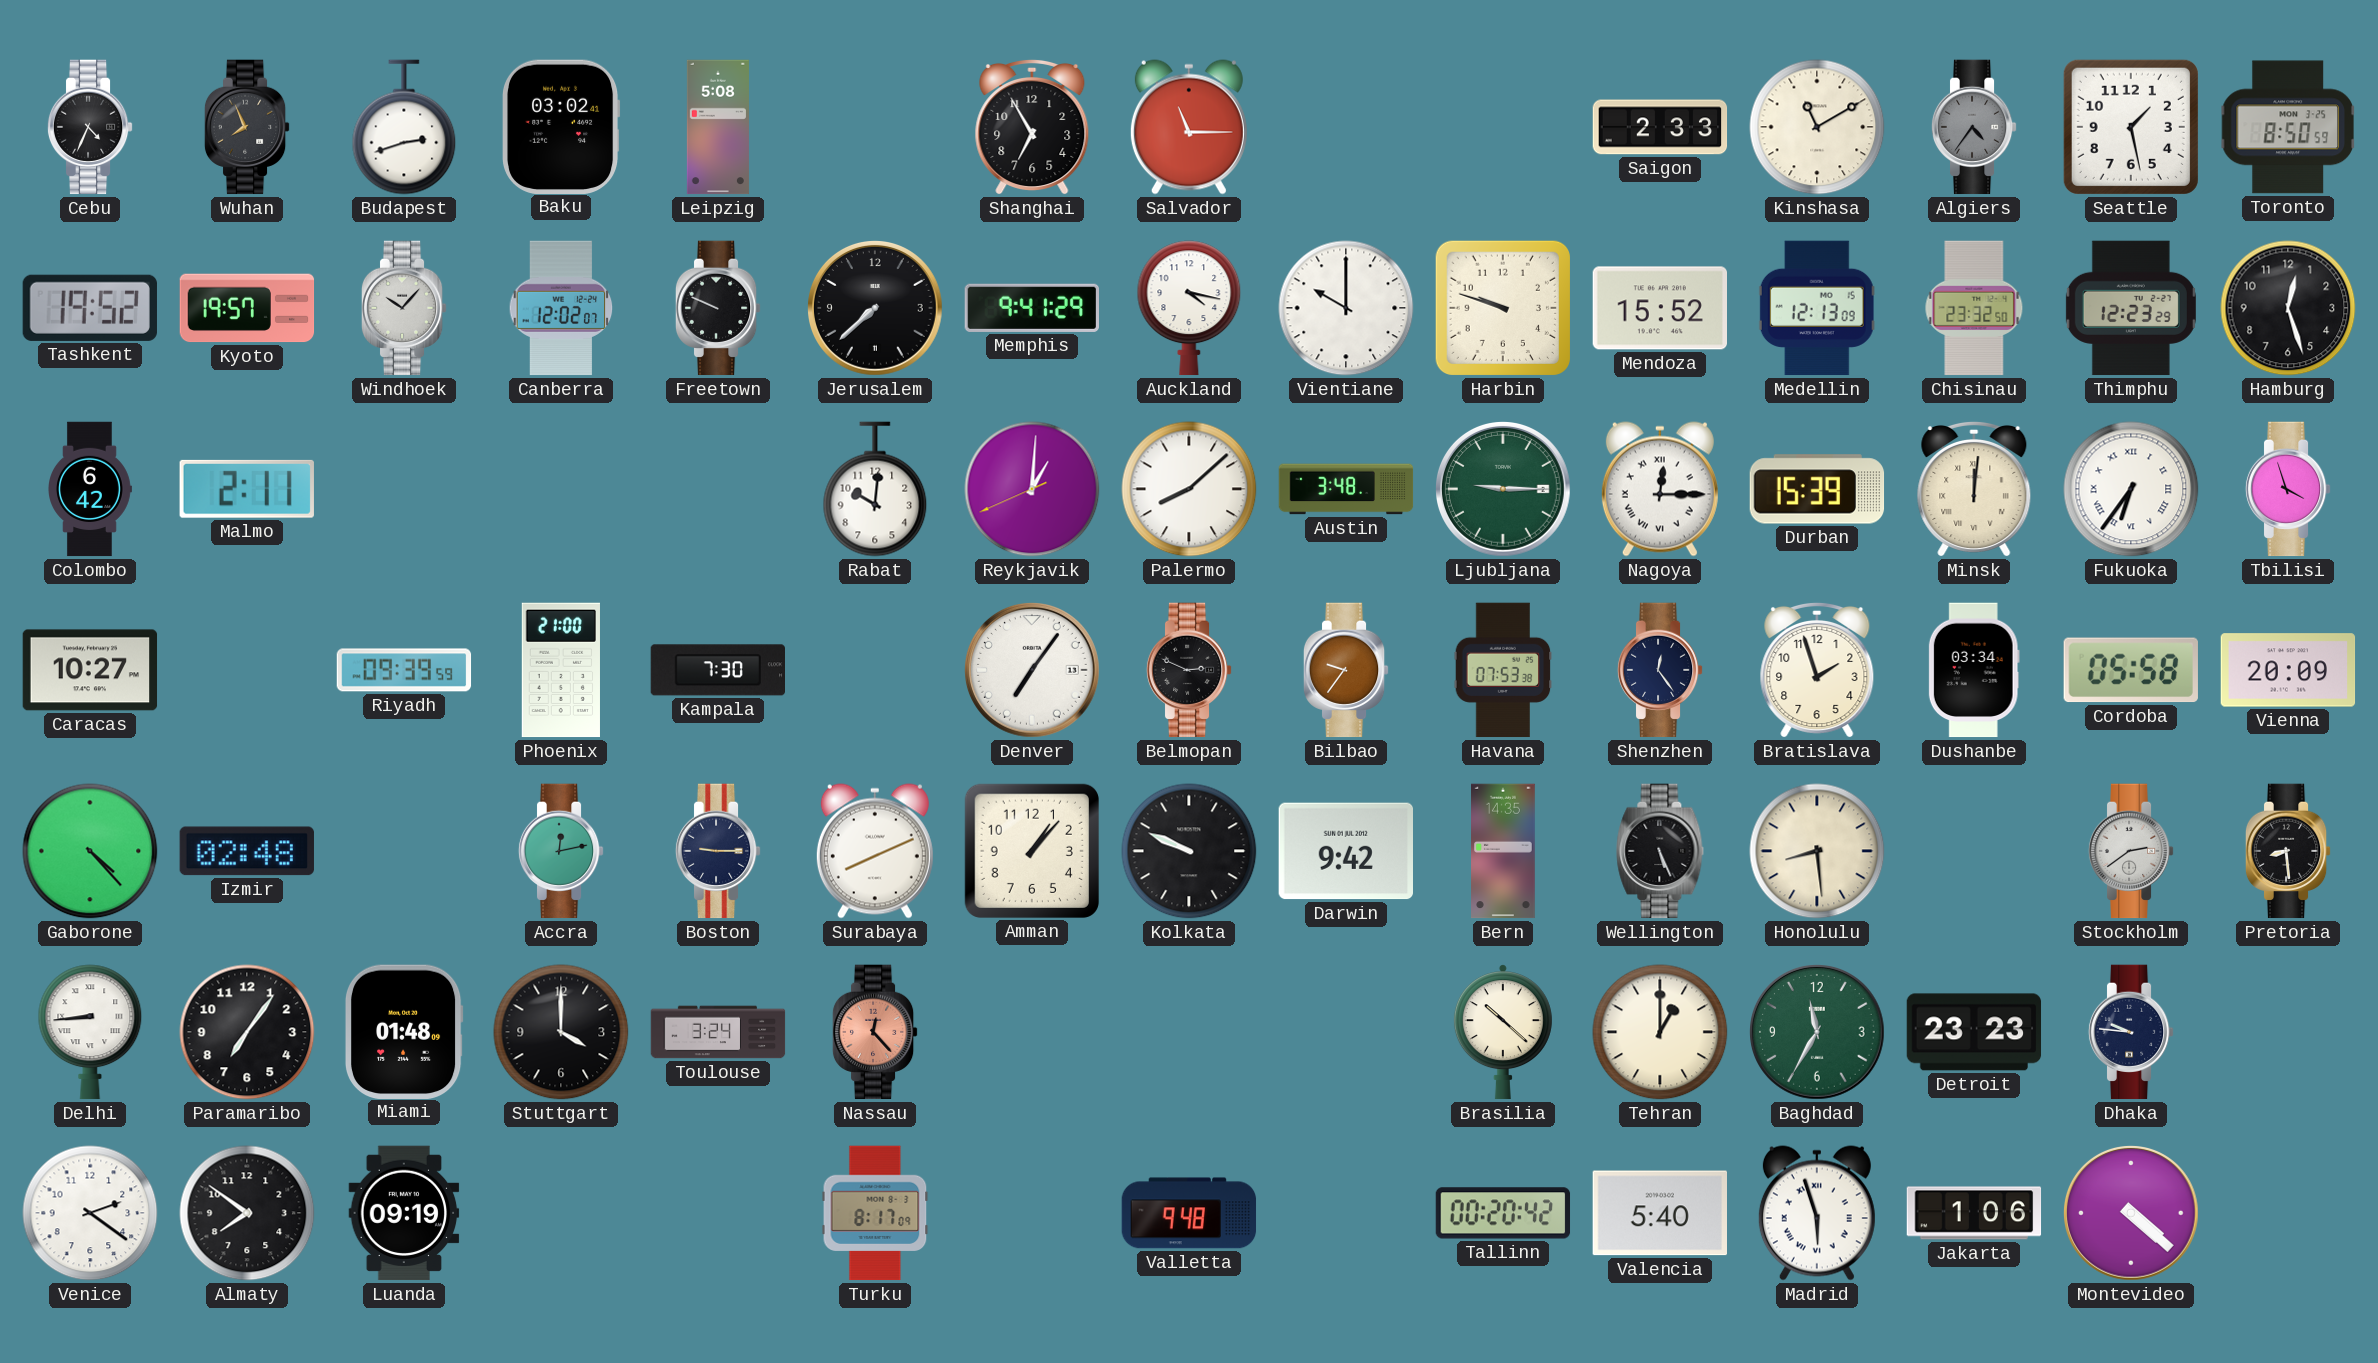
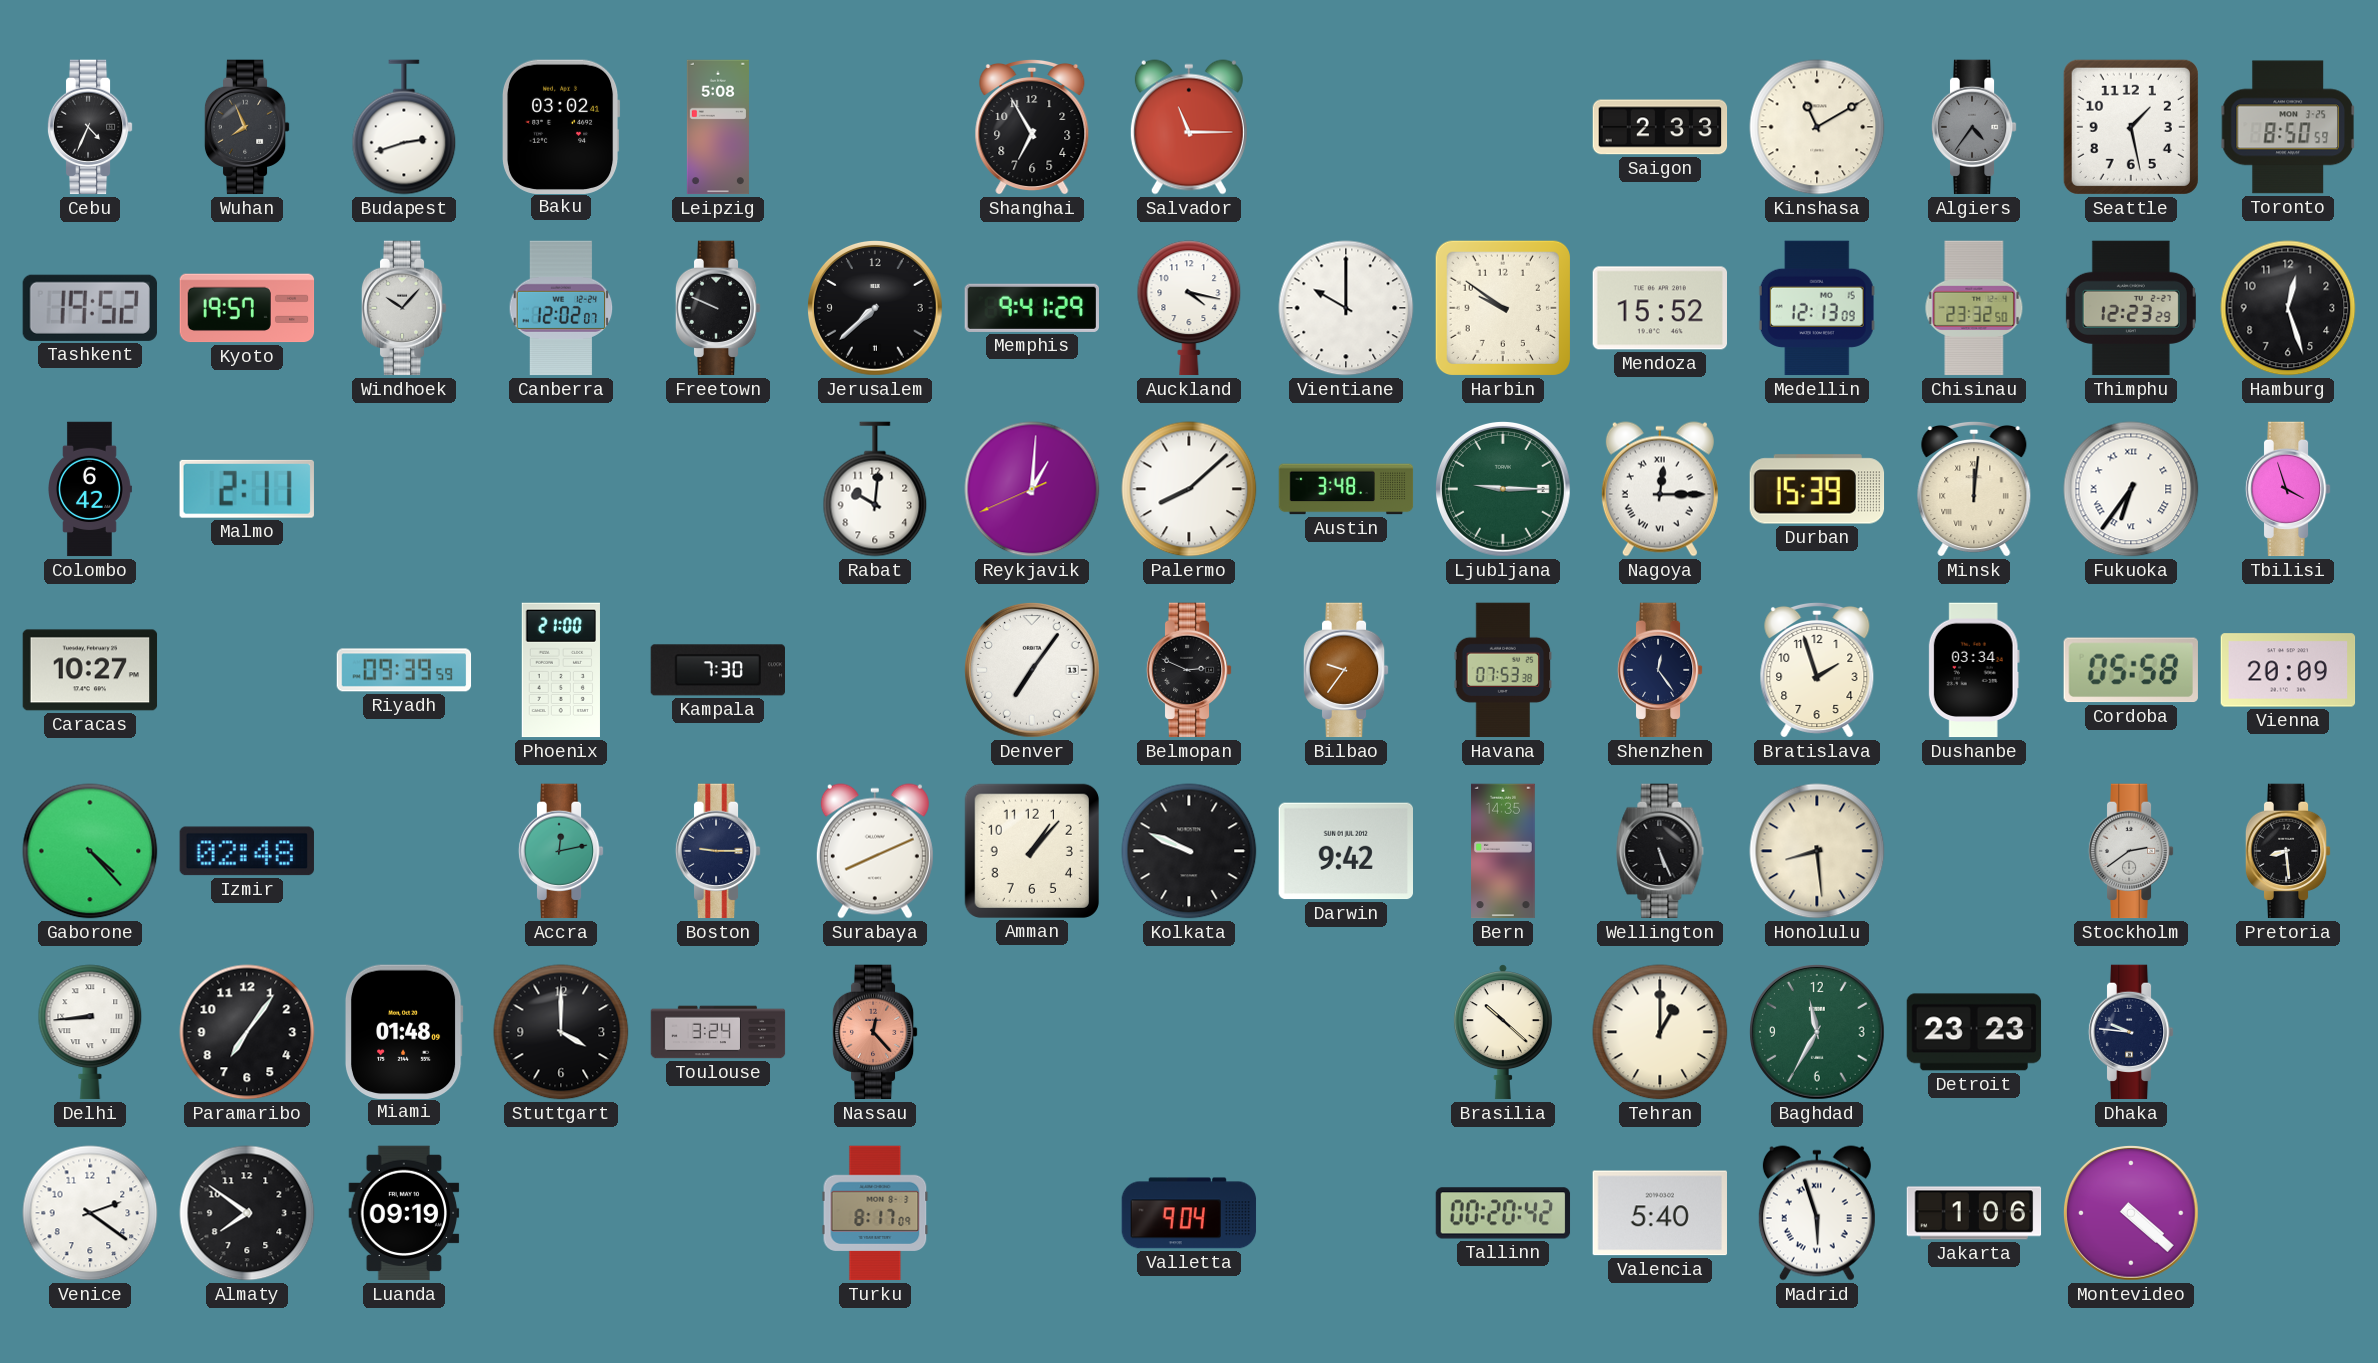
Harbin: 9:48 -> 9:51
Valletta: 9:48 -> 9:04
